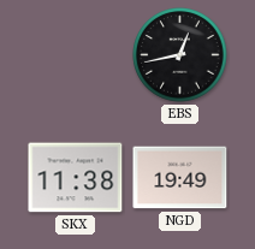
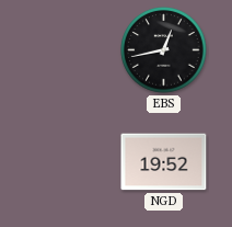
SKX: 11:38 -> none
NGD: 19:49 -> 19:52
